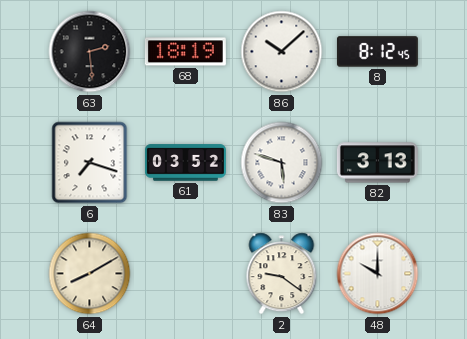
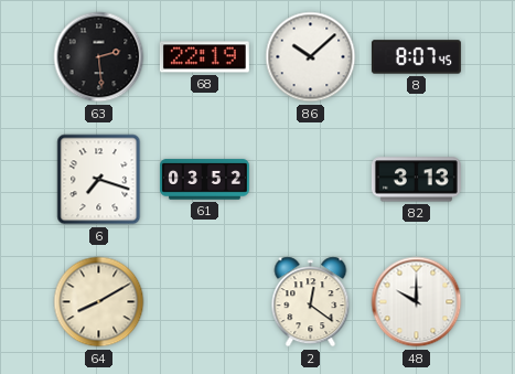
68: 18:19 -> 22:19
8: 8:12 -> 8:07
83: 5:48 -> none
2: 9:21 -> 12:21
